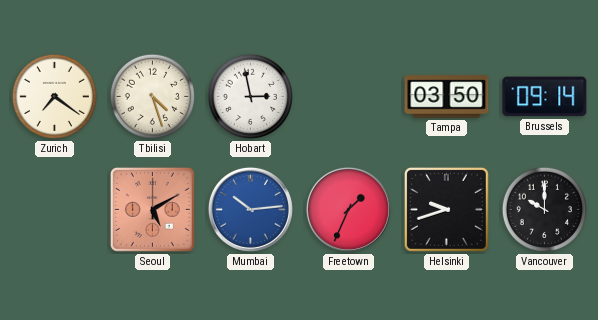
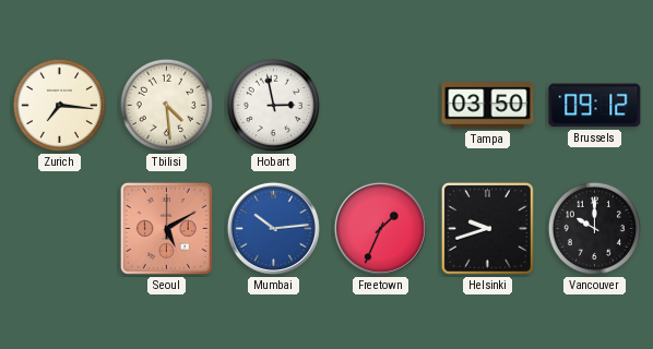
Zurich: 7:21 -> 7:16
Tbilisi: 4:27 -> 4:29
Brussels: 09:14 -> 09:12
